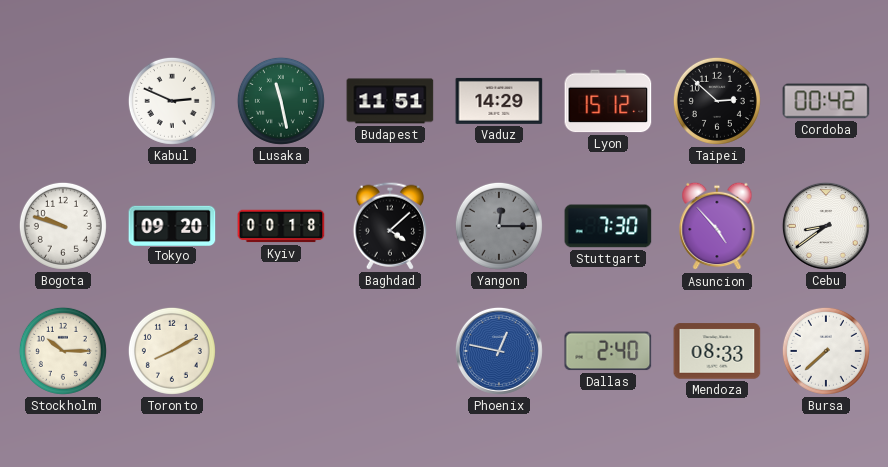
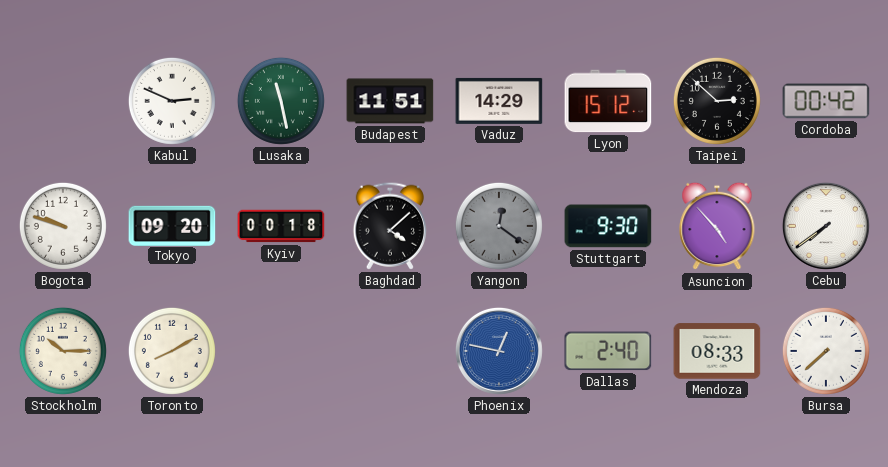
Yangon: 12:15 -> 12:21
Stuttgart: 7:30 -> 9:30
Cebu: 8:39 -> 7:39
